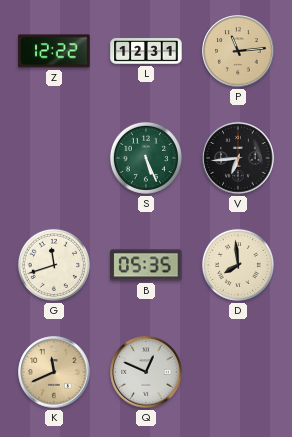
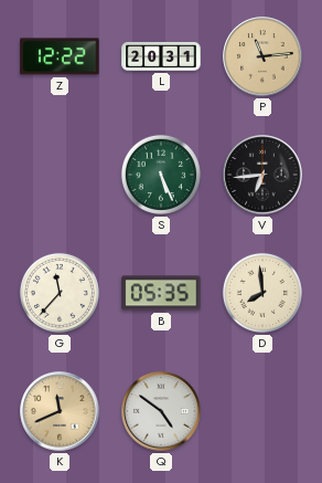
L: 12:31 -> 20:31
G: 11:42 -> 11:37
Q: 12:49 -> 4:51
